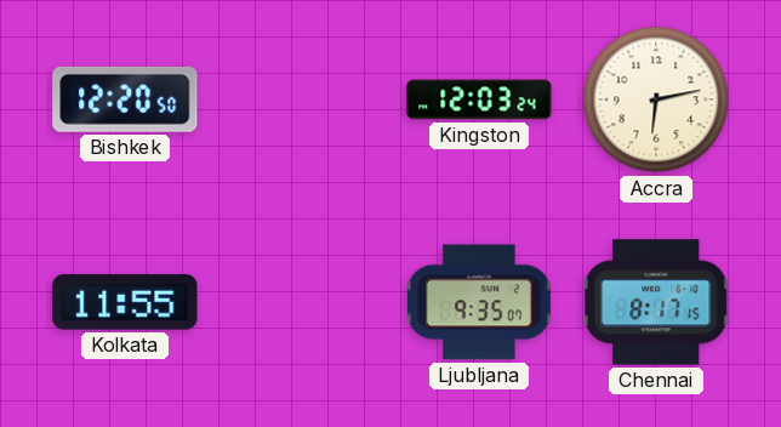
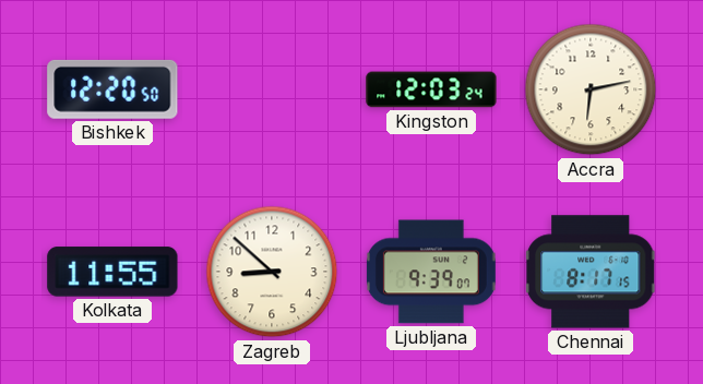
Zagreb: none -> 8:52
Ljubljana: 9:35 -> 9:39
